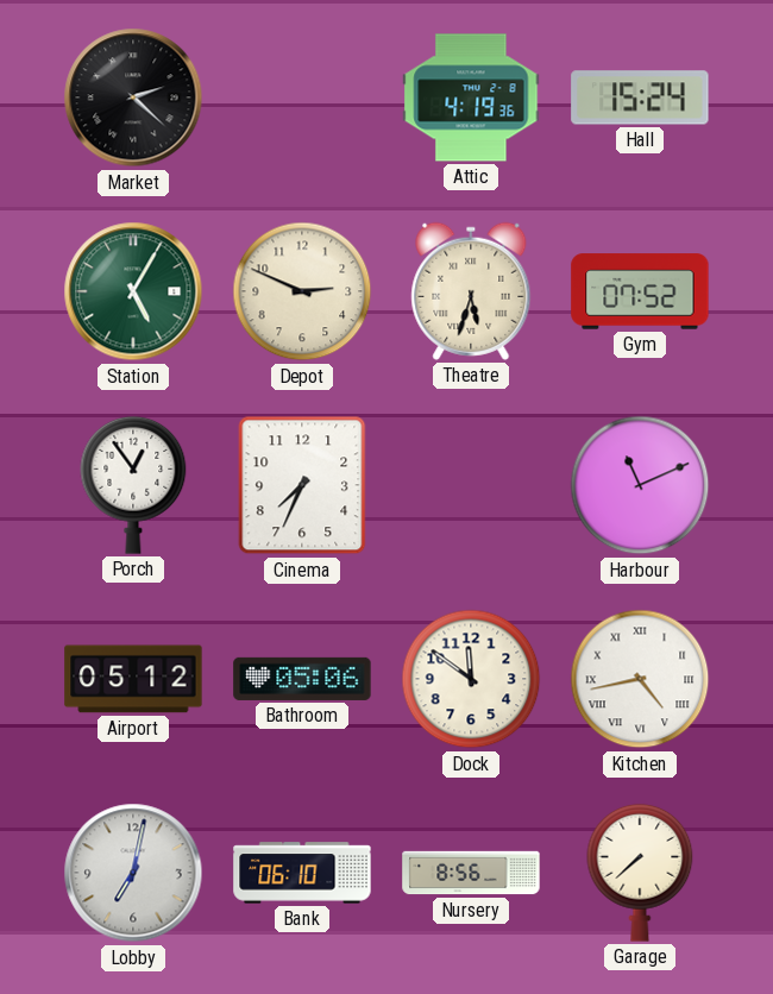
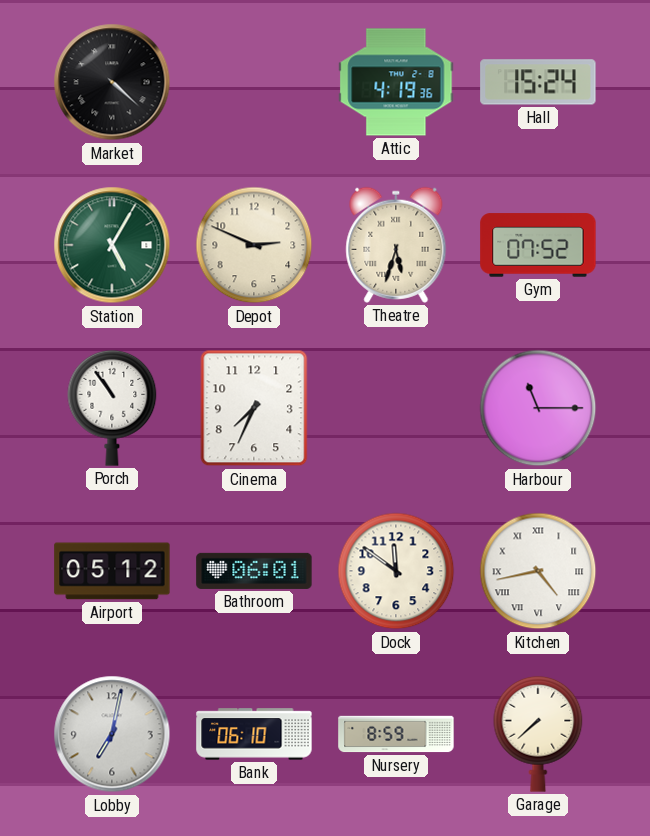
Market: 2:22 -> 4:22
Porch: 12:54 -> 10:54
Harbour: 11:11 -> 11:15
Bathroom: 05:06 -> 06:01
Nursery: 8:56 -> 8:59
